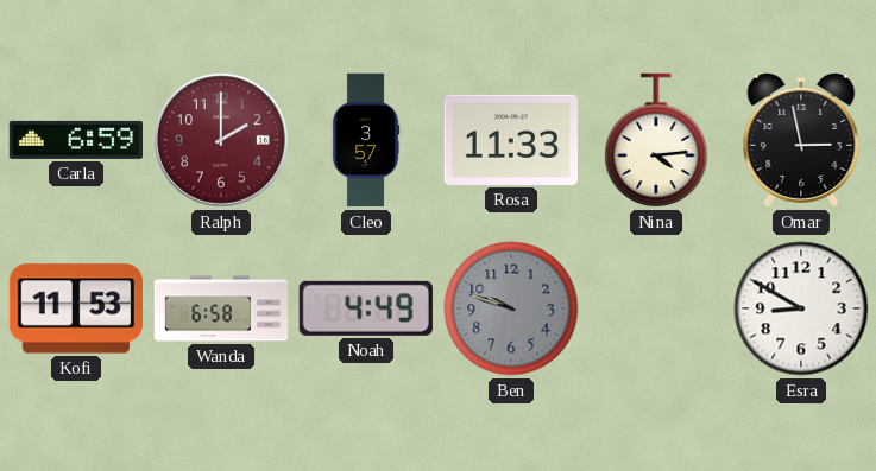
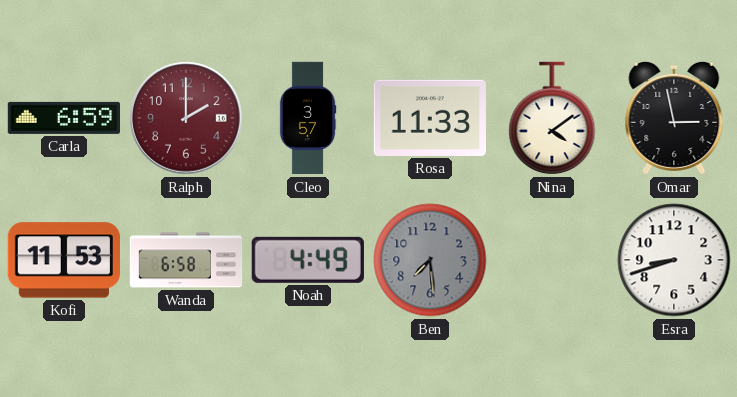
Nina: 4:14 -> 4:09
Ben: 9:48 -> 7:29
Esra: 8:50 -> 8:42
